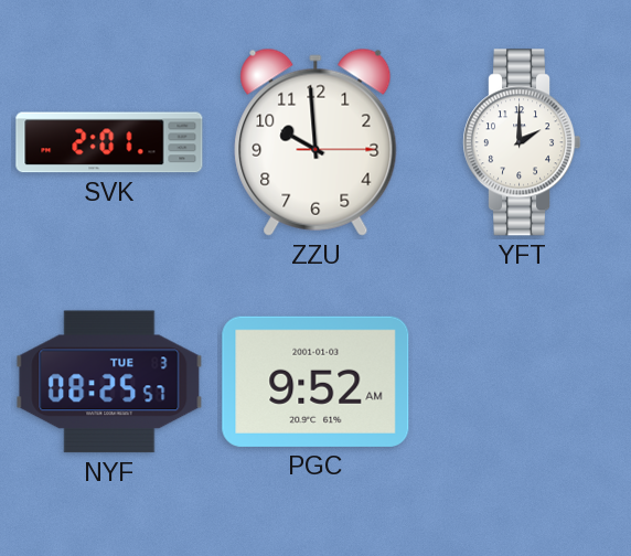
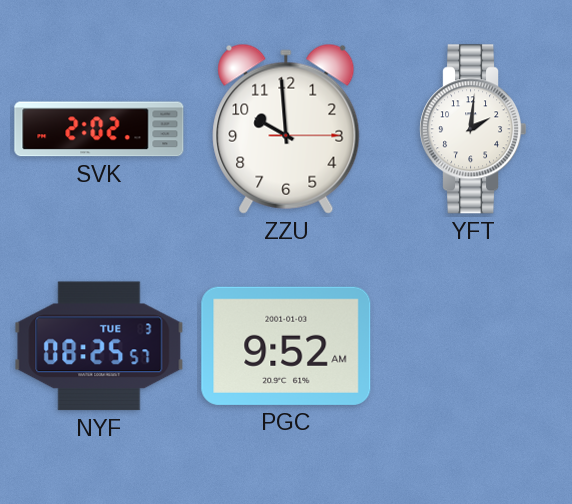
SVK: 2:01 -> 2:02
YFT: 2:00 -> 2:01
